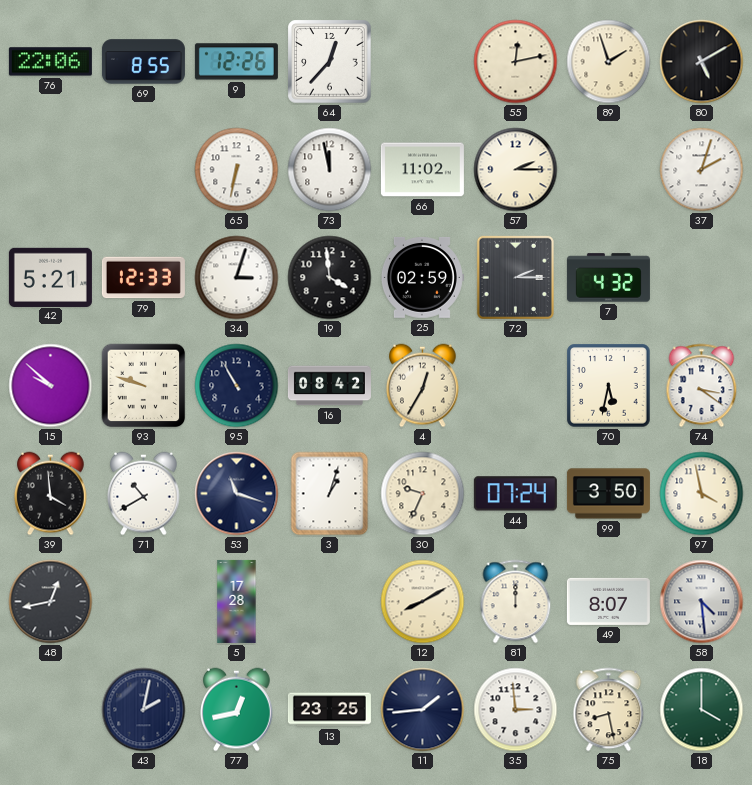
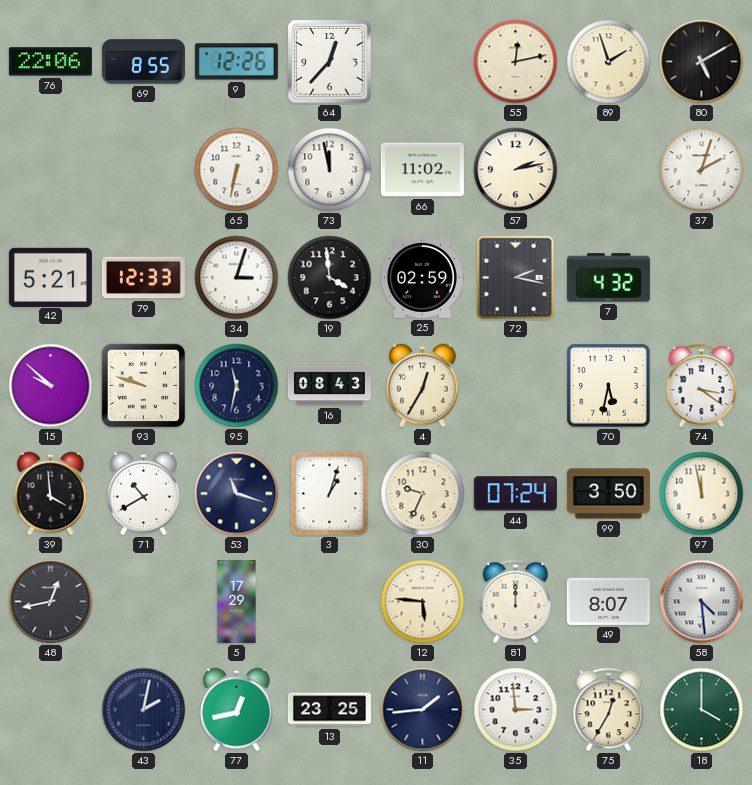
57: 2:15 -> 2:13
72: 2:15 -> 2:17
95: 10:55 -> 11:32
16: 08:42 -> 08:43
97: 3:58 -> 11:58
5: 17:28 -> 17:29
12: 8:10 -> 5:46
75: 8:28 -> 12:35
